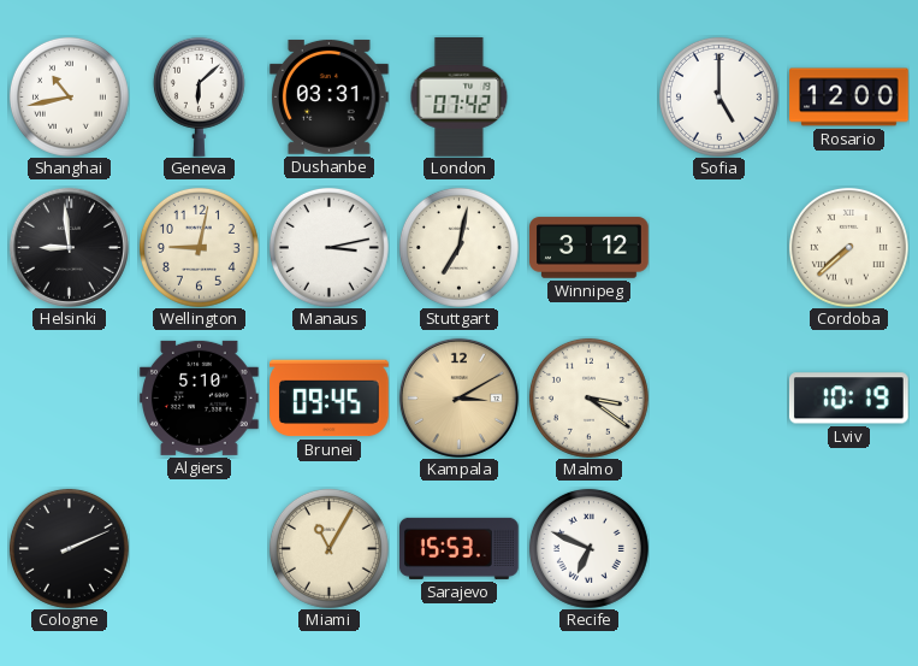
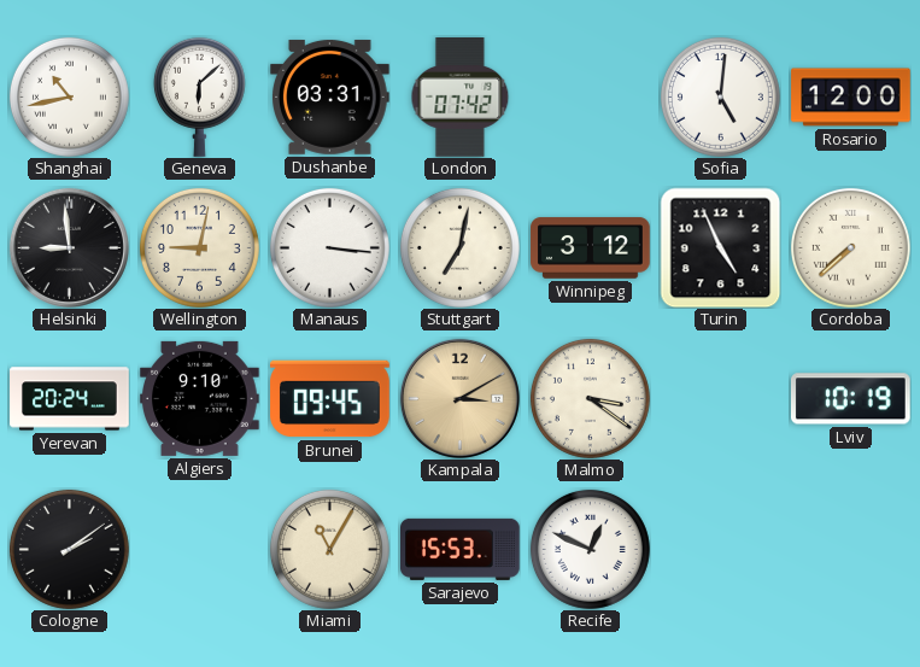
Sofia: 5:00 -> 5:01
Manaus: 3:13 -> 3:16
Turin: none -> 4:56
Yerevan: none -> 20:24
Algiers: 5:10 -> 9:10
Cologne: 2:11 -> 2:09
Recife: 6:49 -> 12:49
